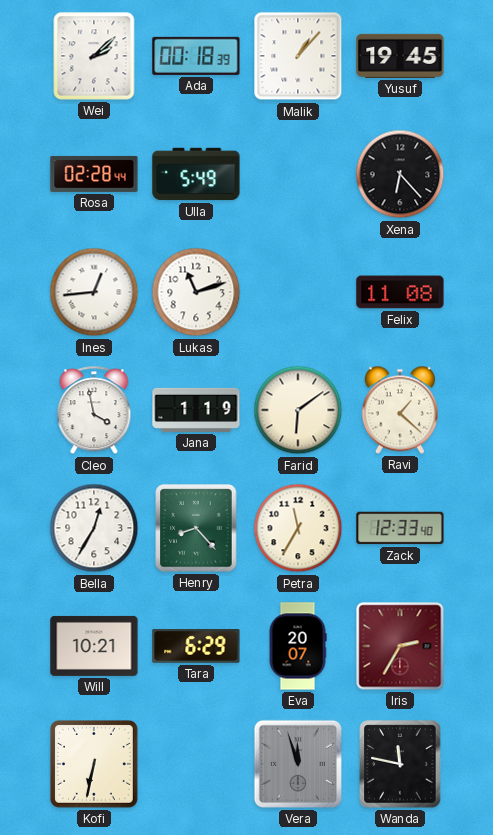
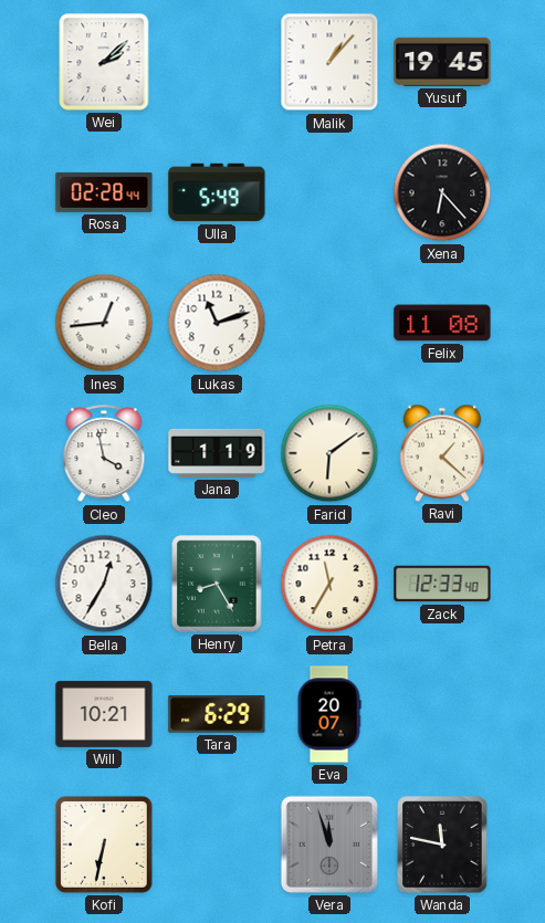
Ada: 00:18 -> none
Henry: 8:23 -> 8:25
Iris: 2:35 -> none
